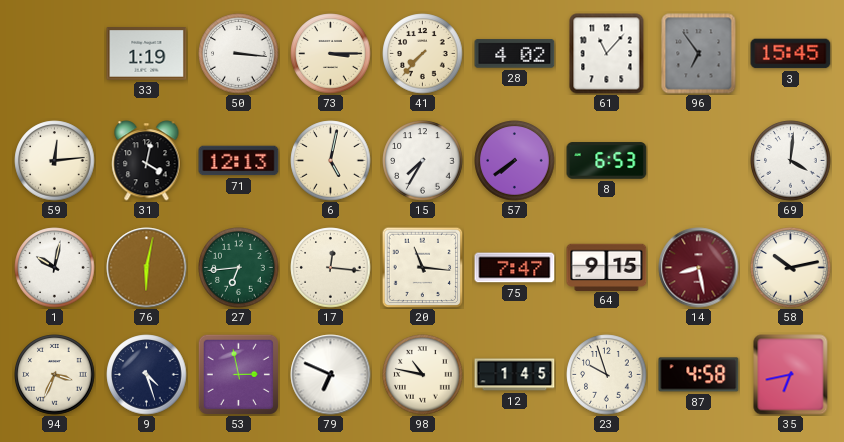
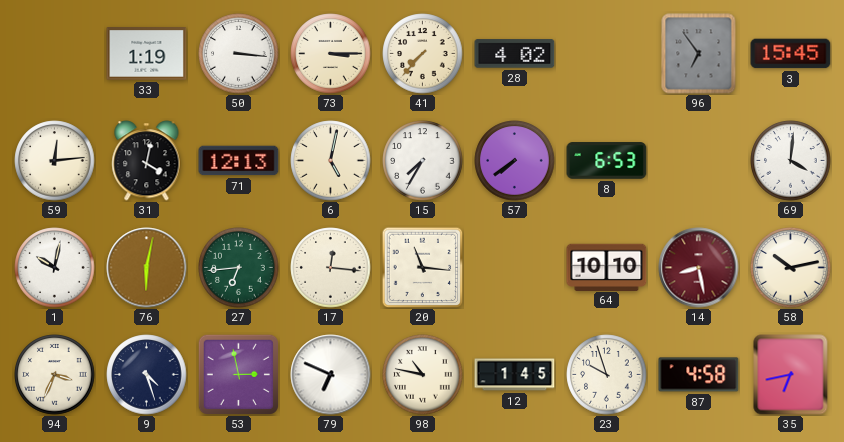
61: 11:07 -> none
75: 7:47 -> none
64: 9:15 -> 10:10
